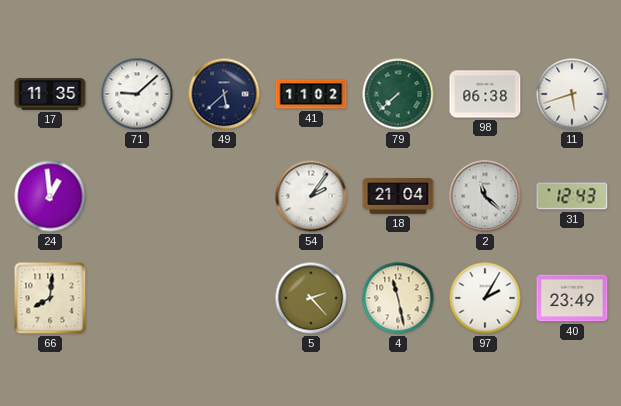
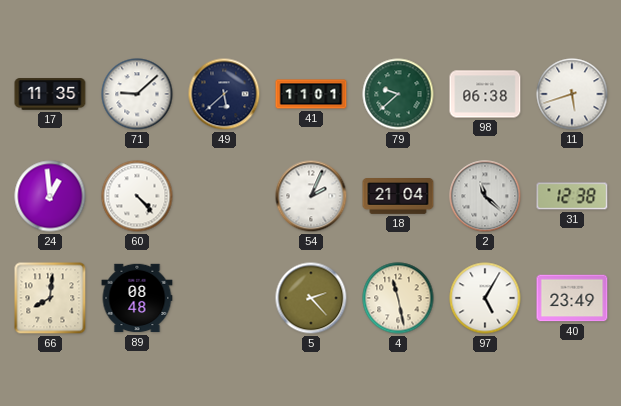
41: 11:02 -> 11:01
79: 7:38 -> 9:38
60: none -> 4:23
54: 2:06 -> 2:04
31: 12:43 -> 12:38
89: none -> 08:48
97: 2:05 -> 5:05
